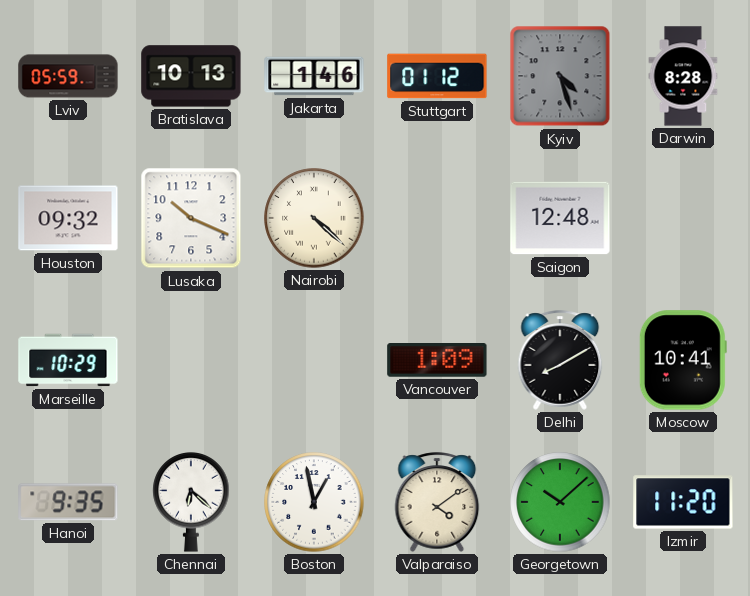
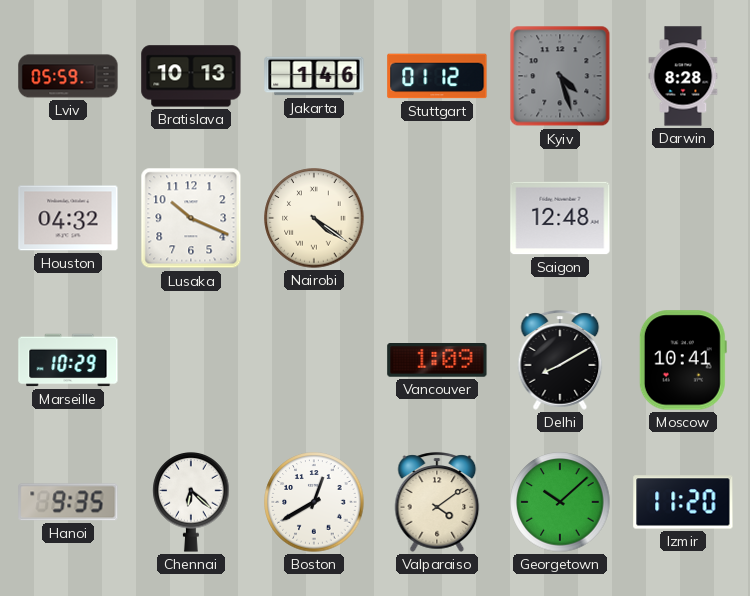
Houston: 09:32 -> 04:32
Nairobi: 4:22 -> 4:21
Boston: 12:58 -> 12:40
